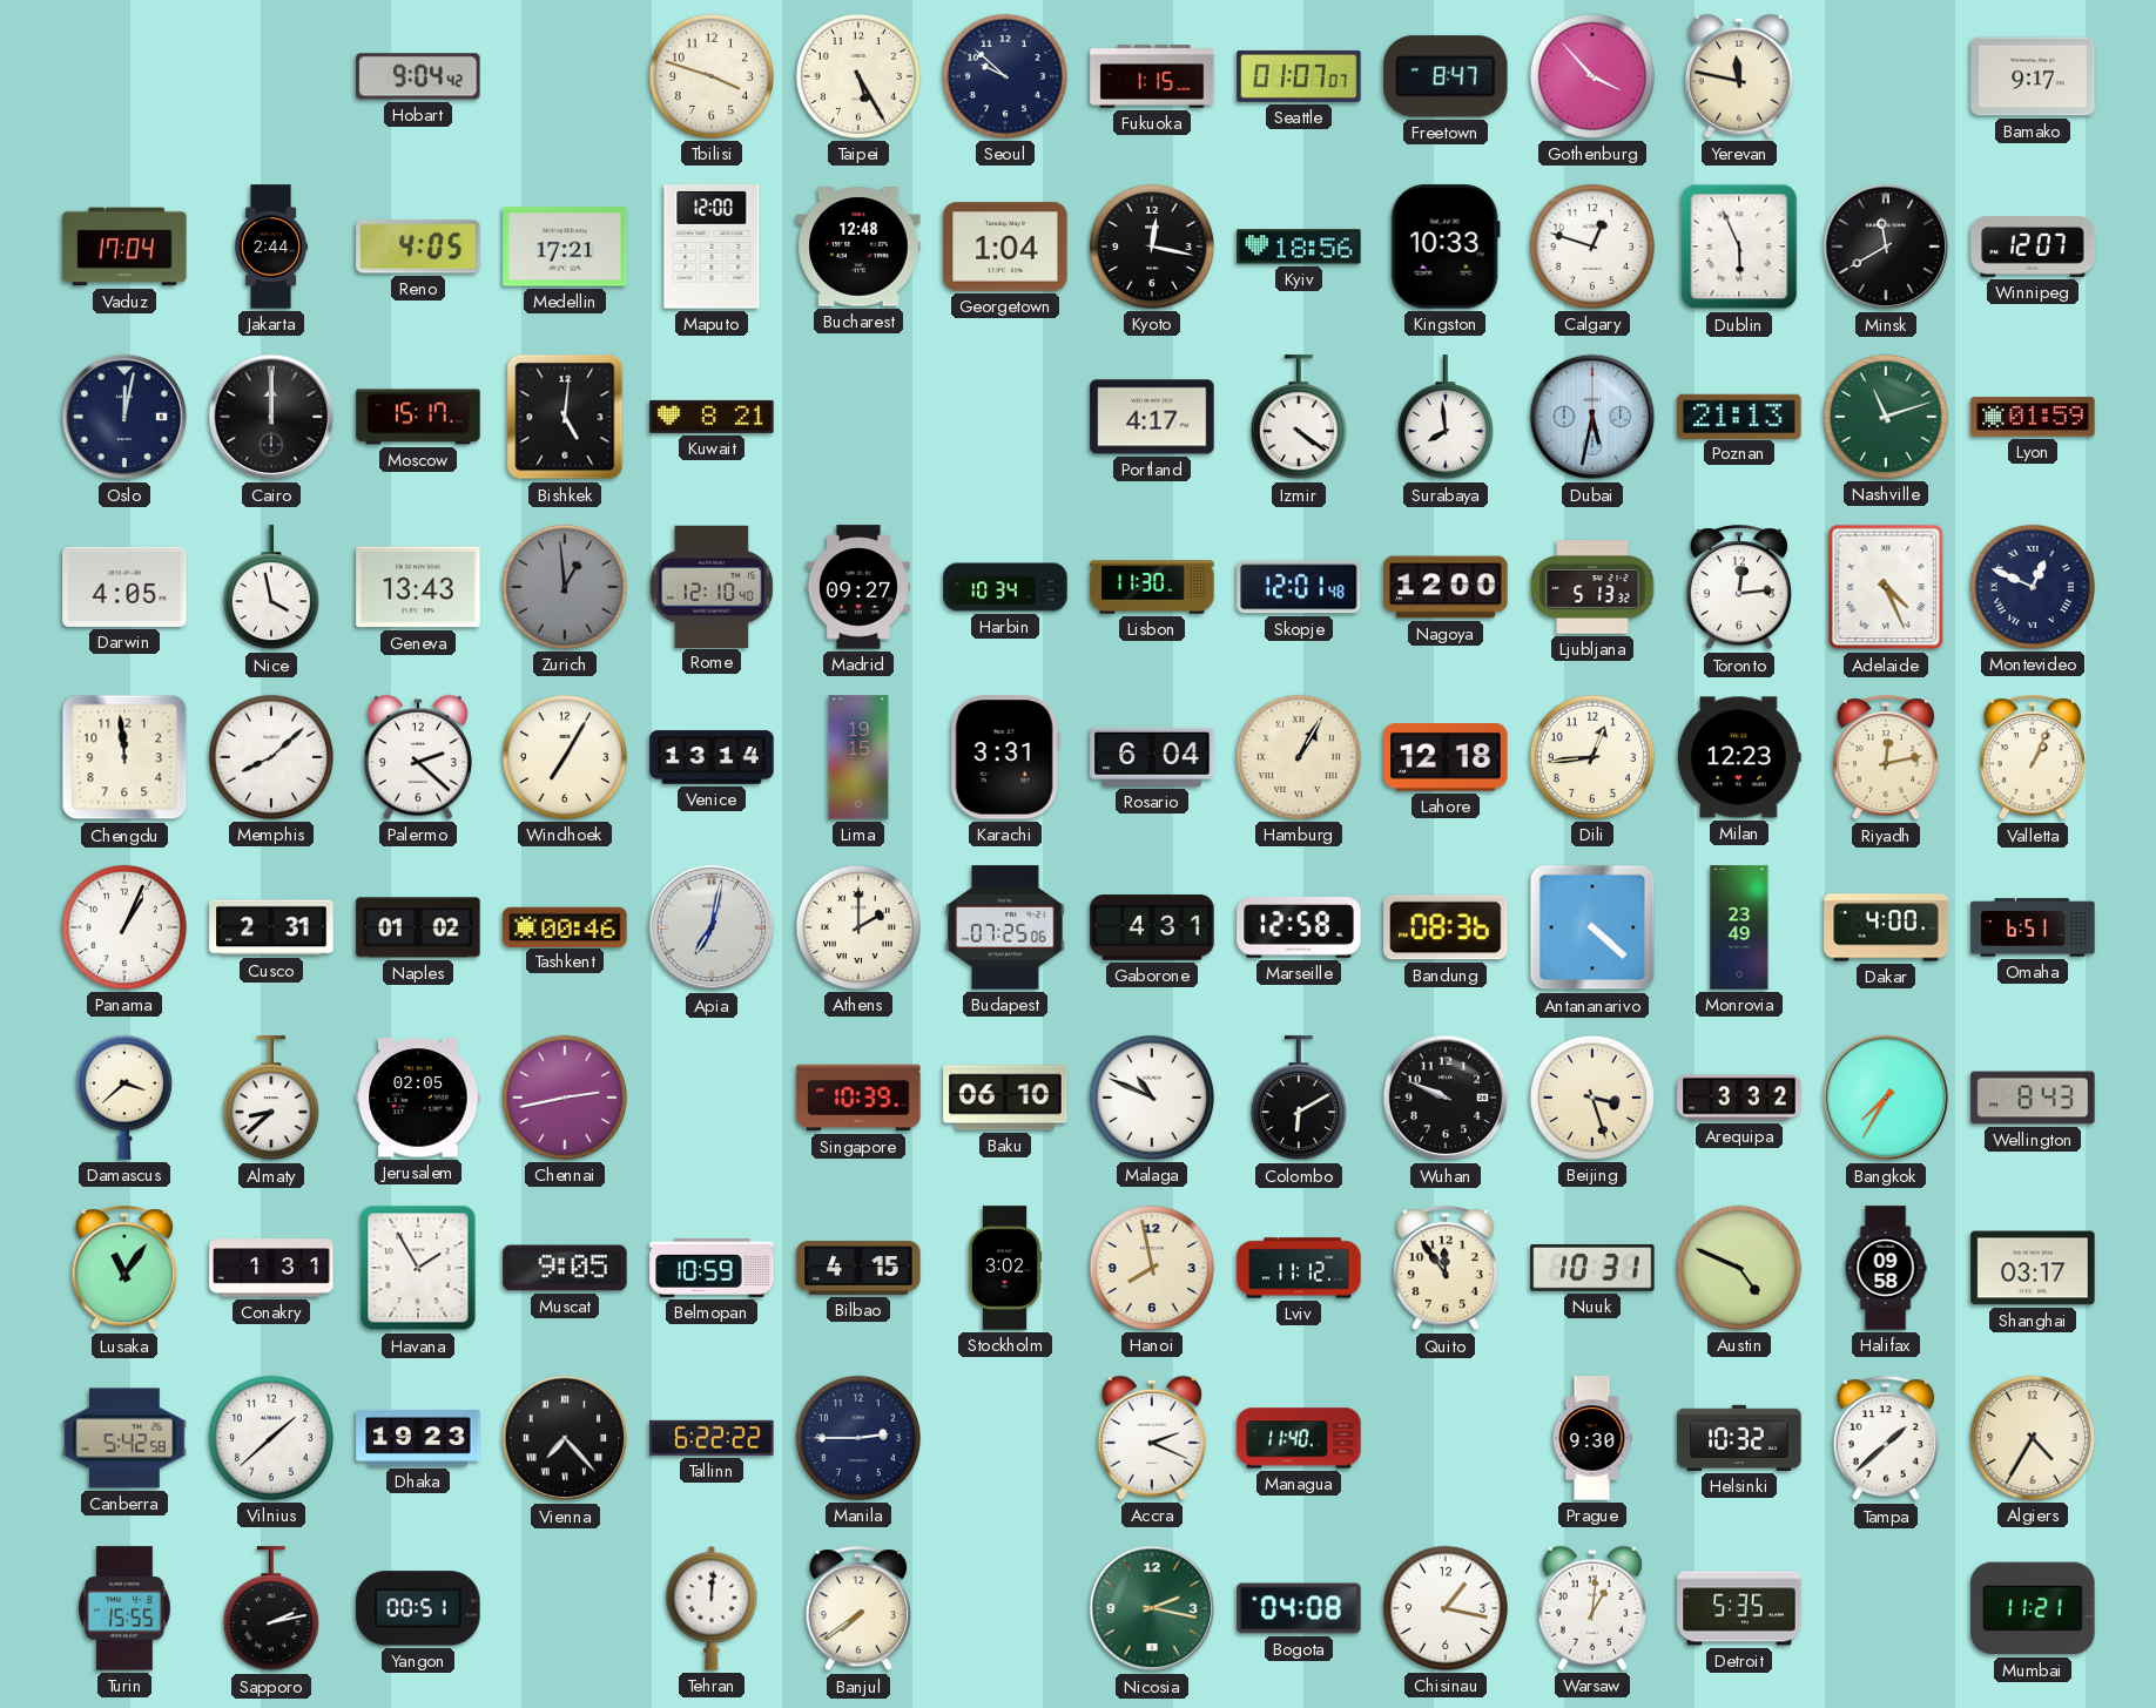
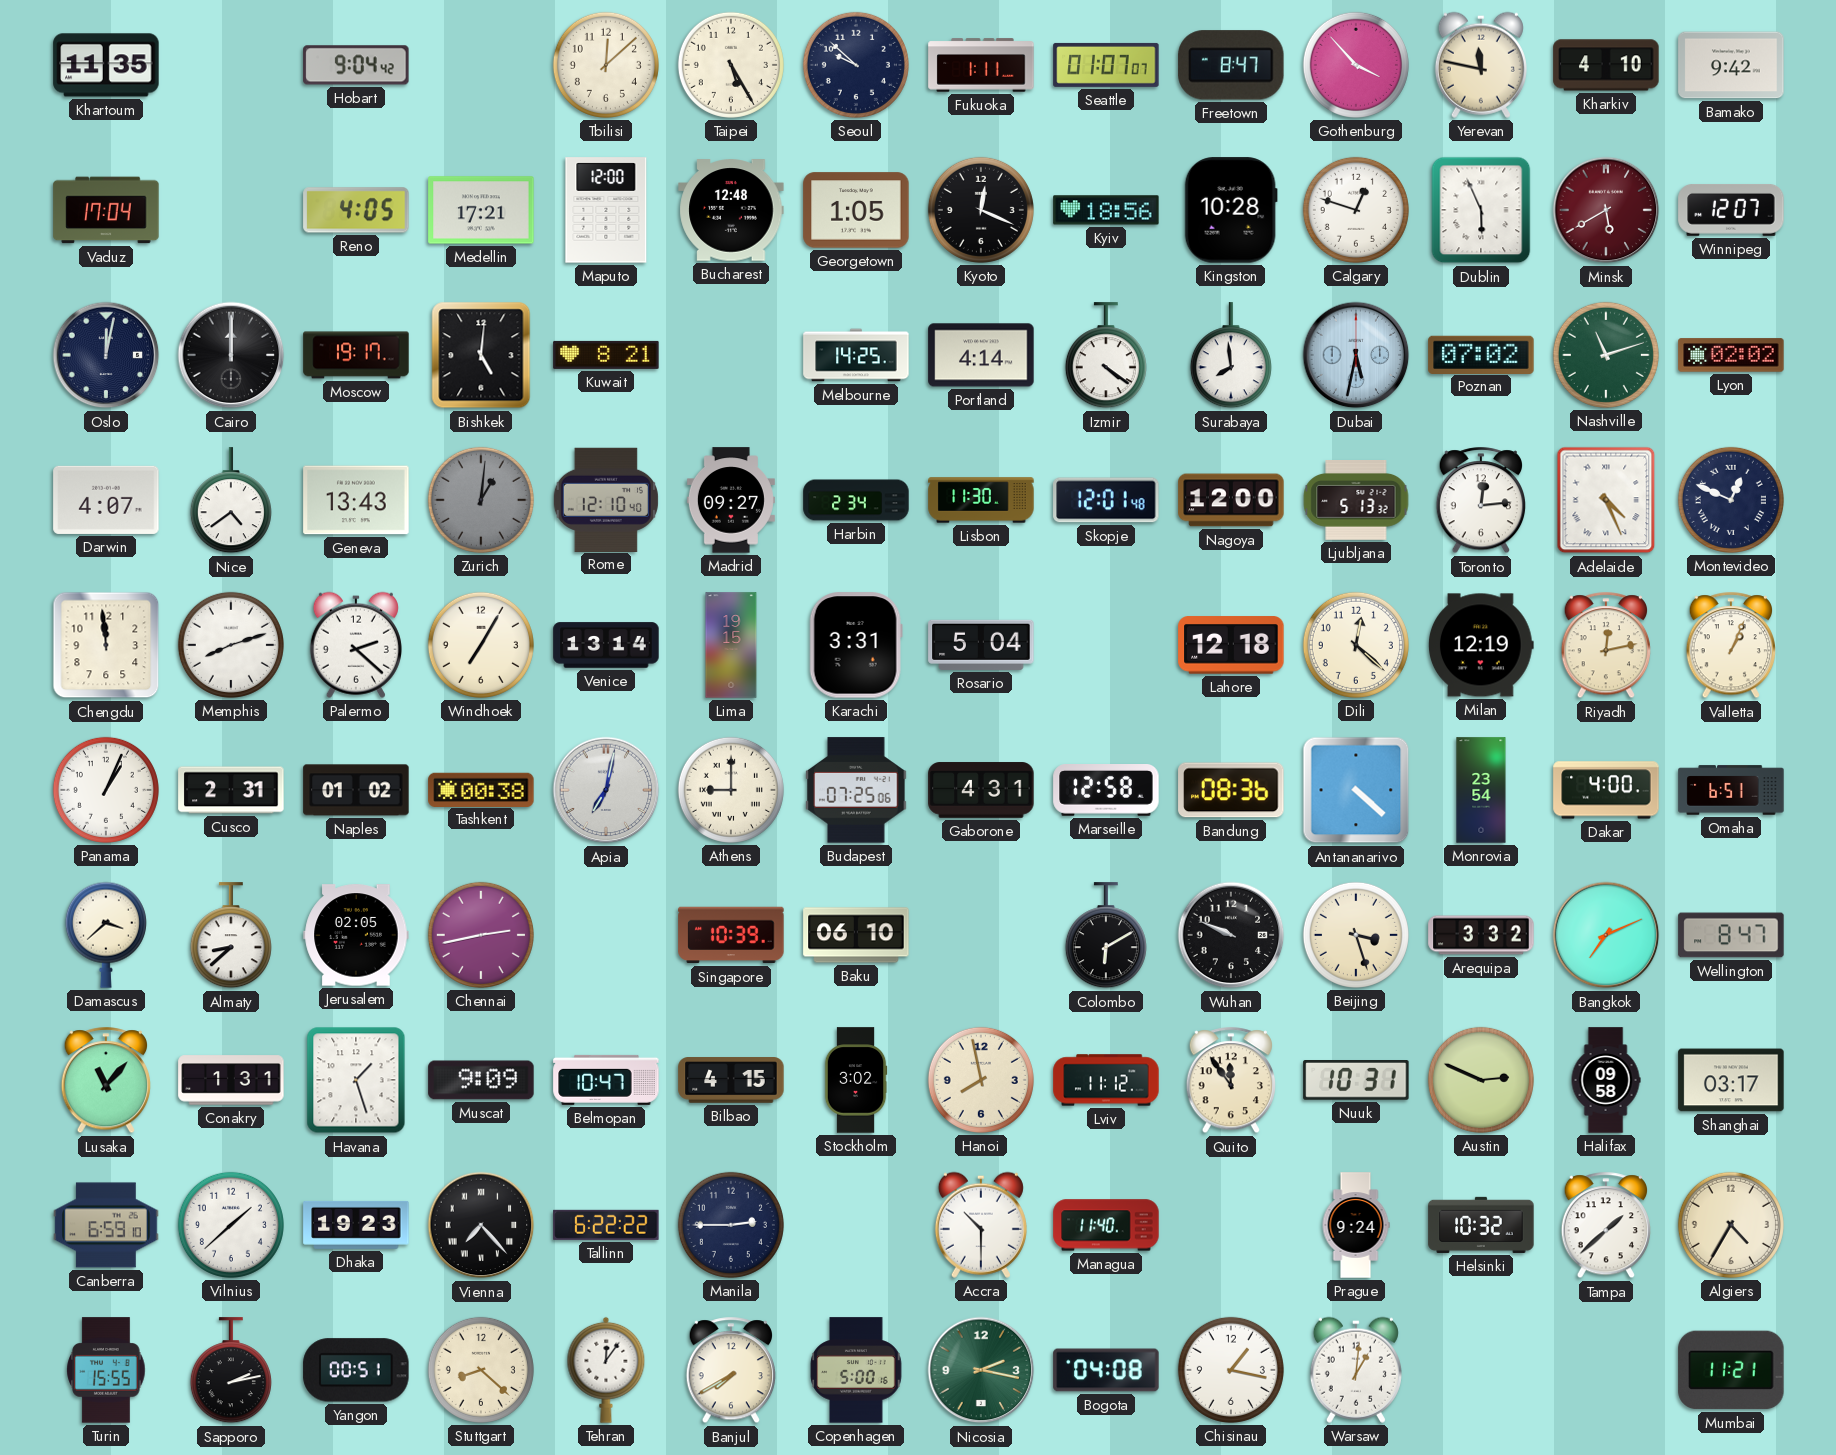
Khartoum: none -> 11:35
Tbilisi: 3:48 -> 12:08
Fukuoka: 1:15 -> 1:11
Kharkiv: none -> 4:10
Bamako: 9:17 -> 9:42
Jakarta: 2:44 -> none
Georgetown: 1:04 -> 1:05
Kyoto: 12:17 -> 12:19
Kingston: 10:33 -> 10:28
Minsk: 11:40 -> 5:40
Minsk dial: black -> burgundy
Moscow: 15:17 -> 19:17
Melbourne: none -> 14:25
Portland: 4:17 -> 4:14
Poznan: 21:13 -> 07:02
Lyon: 01:59 -> 02:02
Darwin: 4:05 -> 4:07
Nice: 3:58 -> 4:39
Zurich: 12:59 -> 1:01
Harbin: 10:34 -> 2:34
Memphis: 8:08 -> 8:12
Rosario: 6:04 -> 5:04
Hamburg: 1:05 -> none
Dili: 12:44 -> 12:22
Milan: 12:23 -> 12:19
Tashkent: 00:46 -> 00:38
Athens: 2:00 -> 9:00
Monrovia: 23:49 -> 23:54
Malaga: 10:49 -> none
Bangkok: 7:35 -> 7:11
Wellington: 8:43 -> 8:47
Lusaka: 11:06 -> 11:07
Havana: 1:55 -> 1:27
Muscat: 9:05 -> 9:09
Belmopan: 10:59 -> 10:47
Austin: 4:49 -> 2:49
Canberra: 5:42 -> 6:59
Accra: 2:19 -> 10:30
Prague: 9:30 -> 9:24
Stuttgart: none -> 8:22
Tehran: 12:01 -> 12:06
Banjul: 7:39 -> 7:40
Copenhagen: none -> 5:00
Detroit: 5:35 -> none
